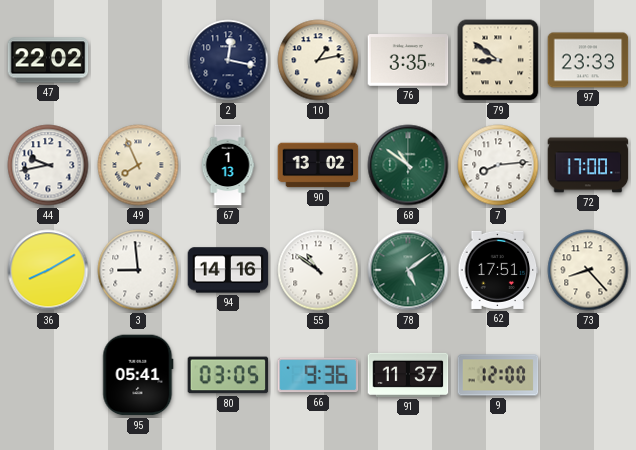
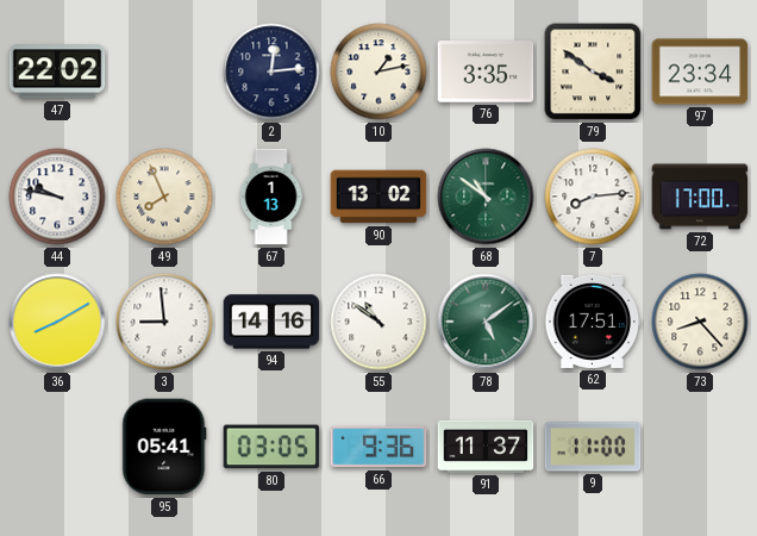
2: 12:17 -> 12:14
79: 8:51 -> 3:51
97: 23:33 -> 23:34
44: 9:43 -> 9:47
9: 12:00 -> 11:00
